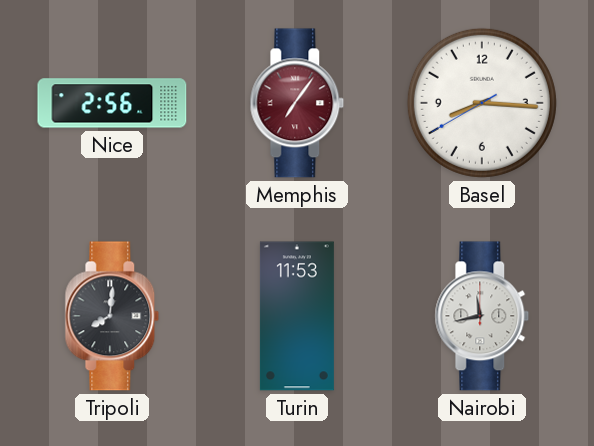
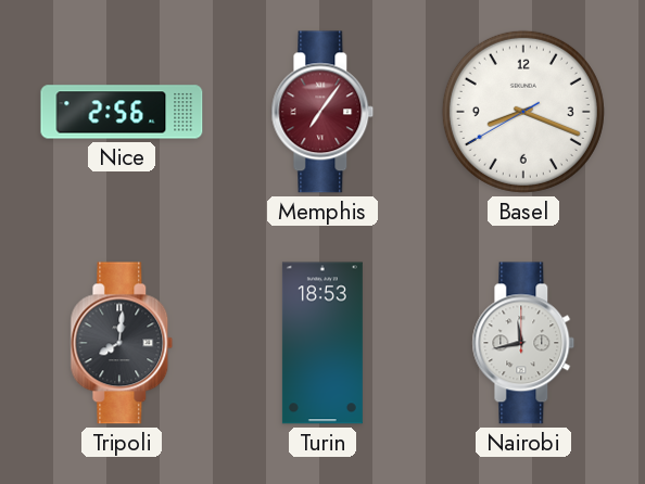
Basel: 8:15 -> 8:18
Turin: 11:53 -> 18:53
